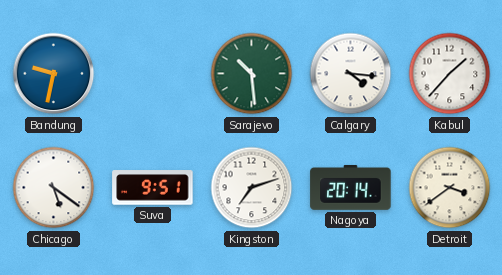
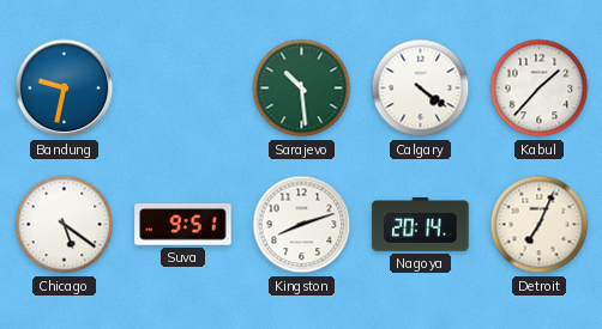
Calgary: 4:16 -> 4:21
Kingston: 7:12 -> 8:12
Detroit: 3:39 -> 7:04
